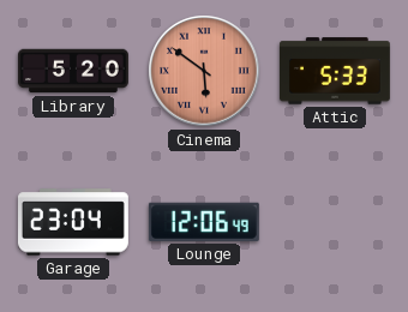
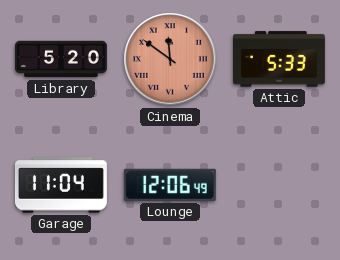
Cinema: 5:51 -> 11:51
Garage: 23:04 -> 11:04
